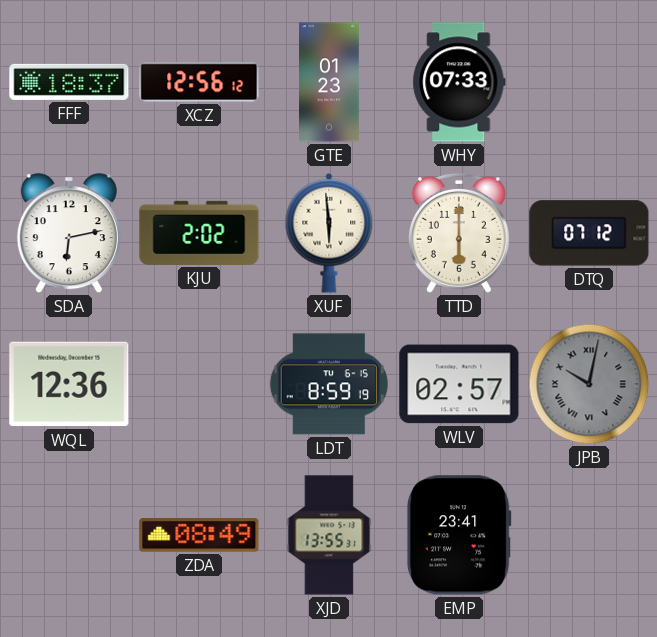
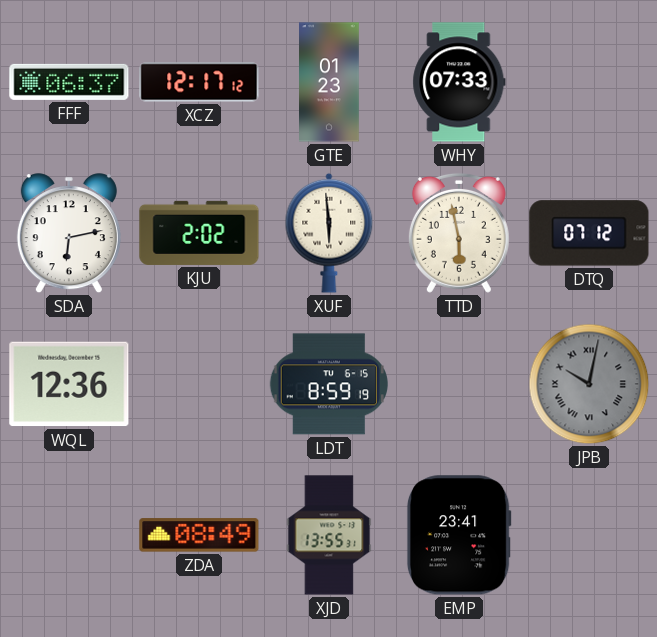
FFF: 18:37 -> 06:37
XCZ: 12:56 -> 12:17
TTD: 6:00 -> 5:58
WLV: 02:57 -> none
